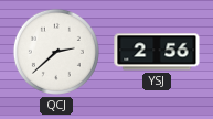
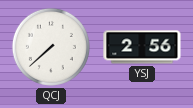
QCJ: 2:38 -> 7:38
